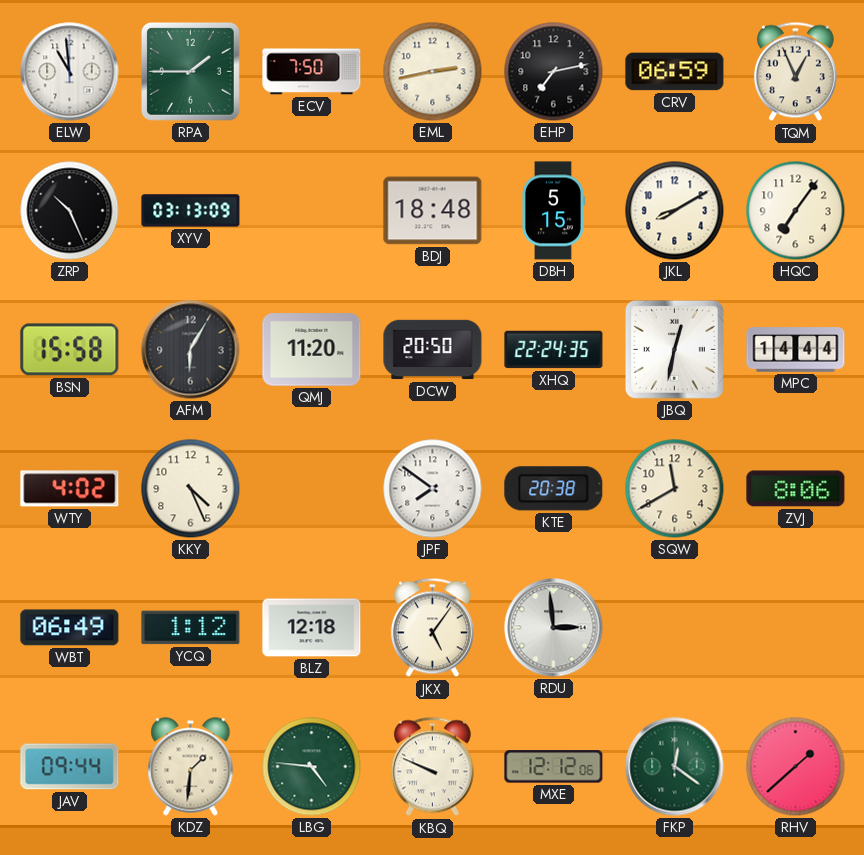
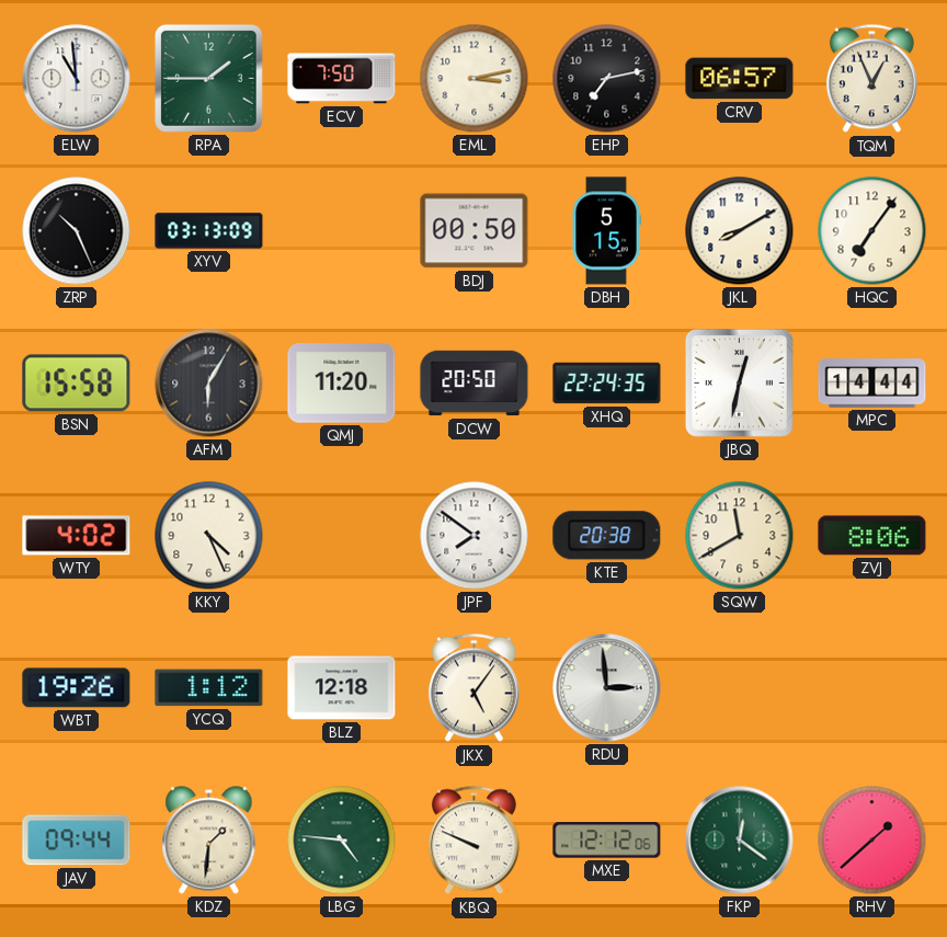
EML: 2:43 -> 3:13
CRV: 06:59 -> 06:57
BDJ: 18:48 -> 00:50
WBT: 06:49 -> 19:26
